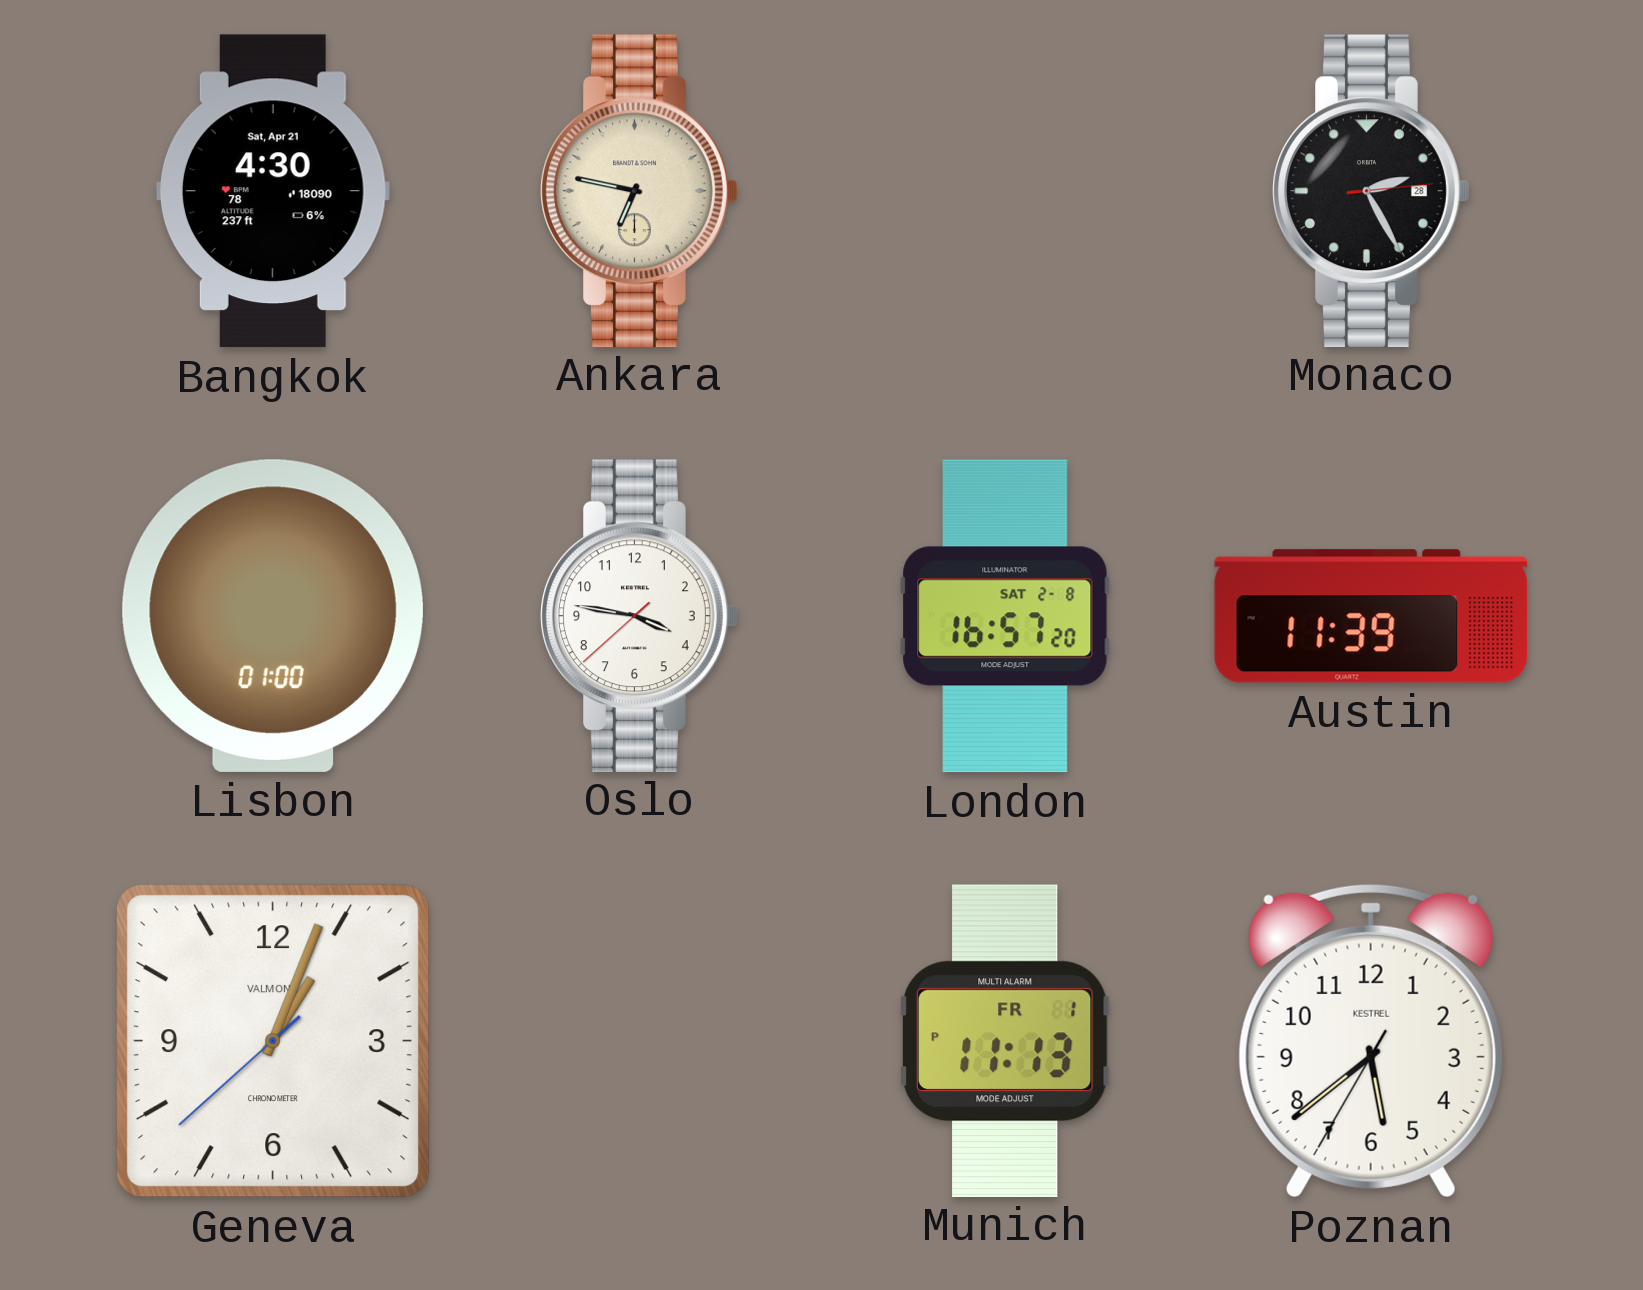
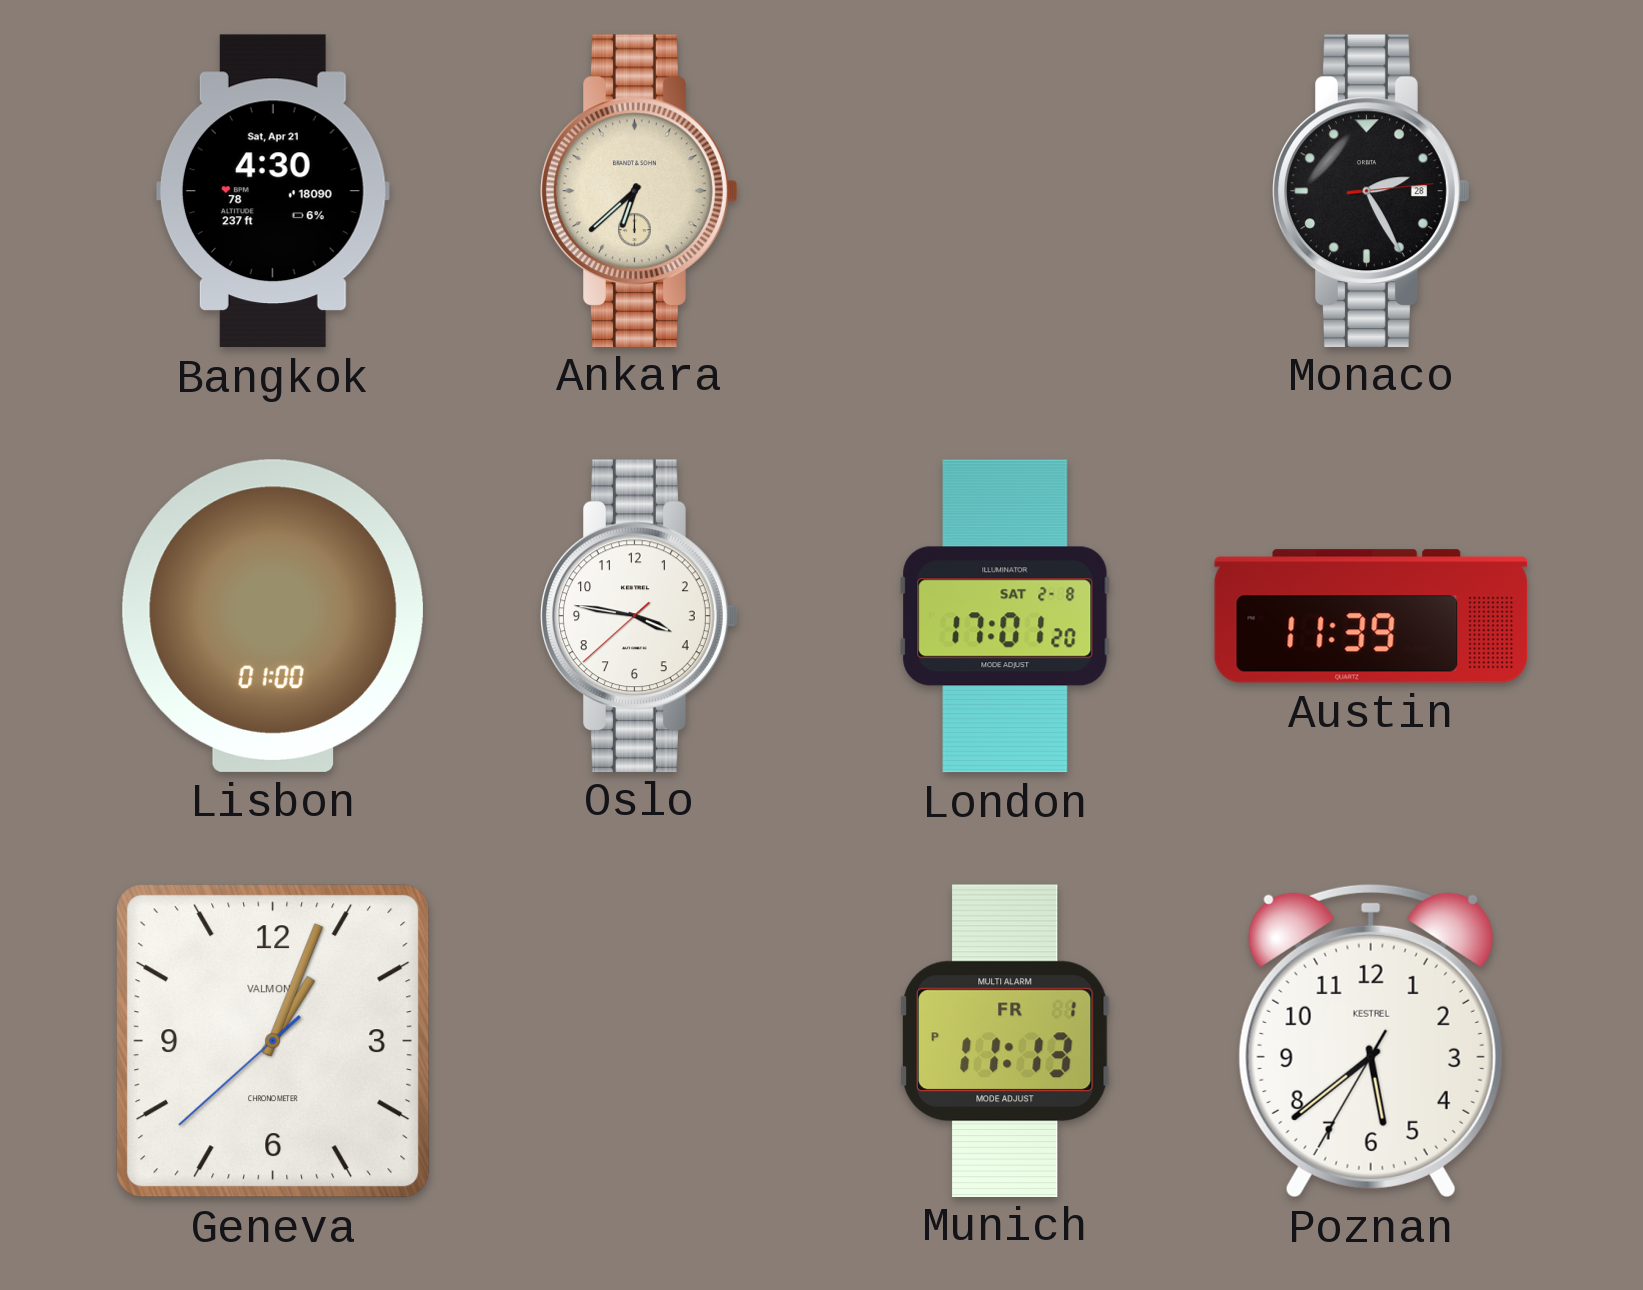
Ankara: 6:47 -> 6:38
London: 16:57 -> 17:01
